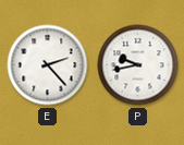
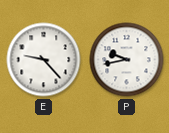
E: 2:23 -> 9:23
